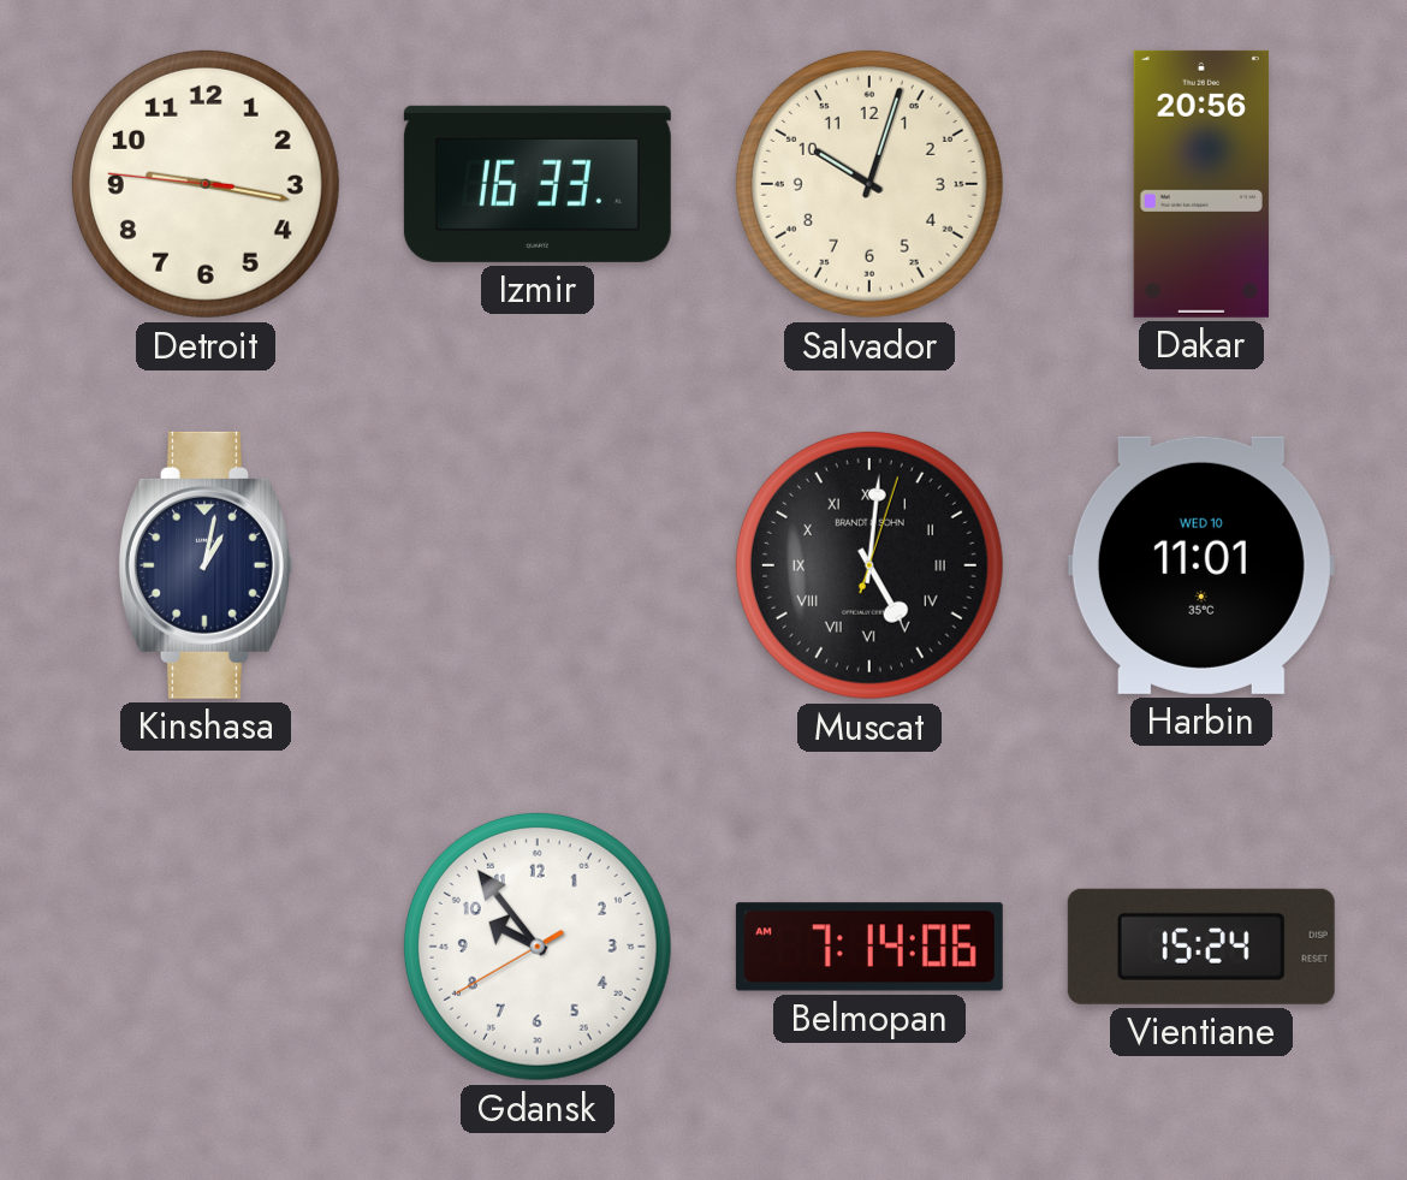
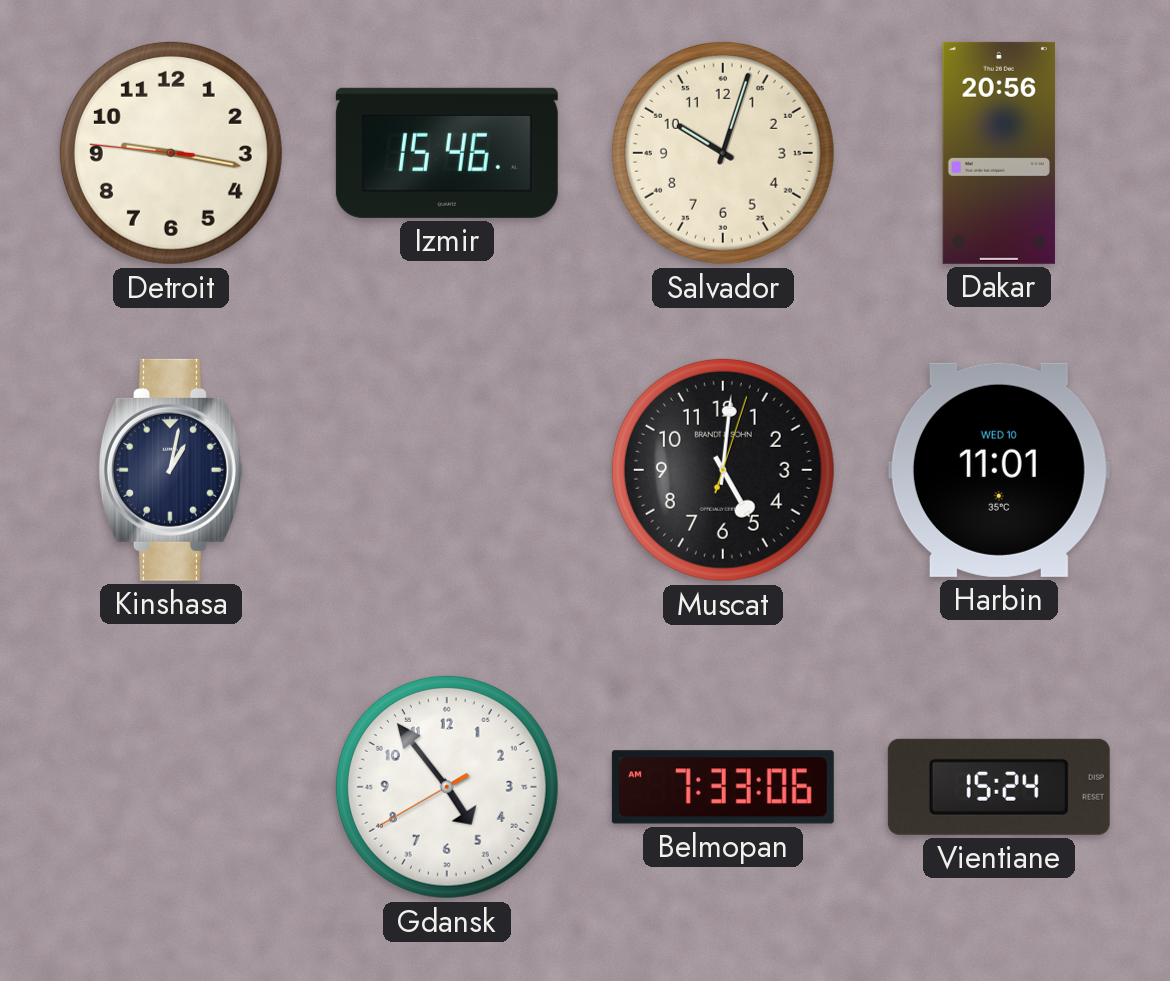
Izmir: 16:33 -> 15:46
Muscat numerals: Roman -> Arabic
Gdansk: 9:53 -> 4:53
Belmopan: 7:14 -> 7:33
